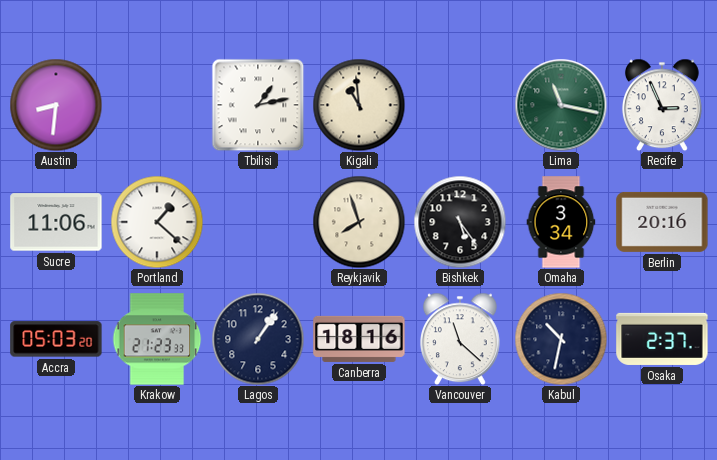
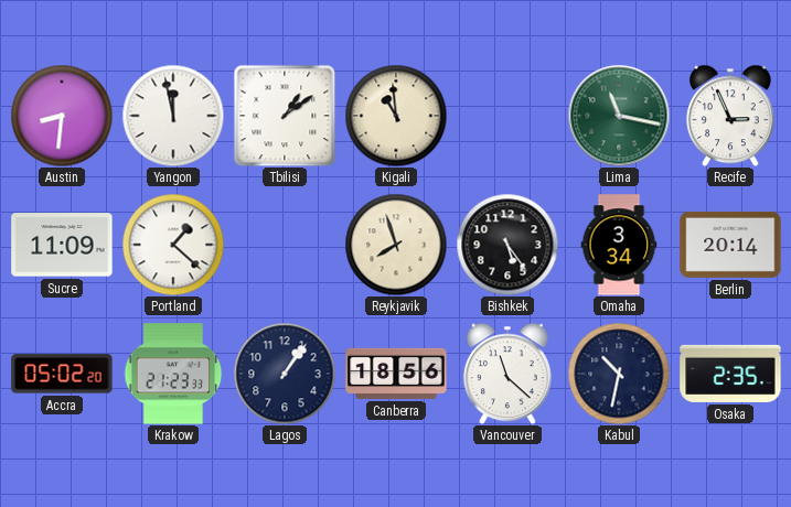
Yangon: none -> 11:58
Tbilisi: 1:13 -> 1:09
Sucre: 11:06 -> 11:09
Berlin: 20:16 -> 20:14
Accra: 05:03 -> 05:02
Canberra: 18:16 -> 18:56
Osaka: 2:37 -> 2:35
